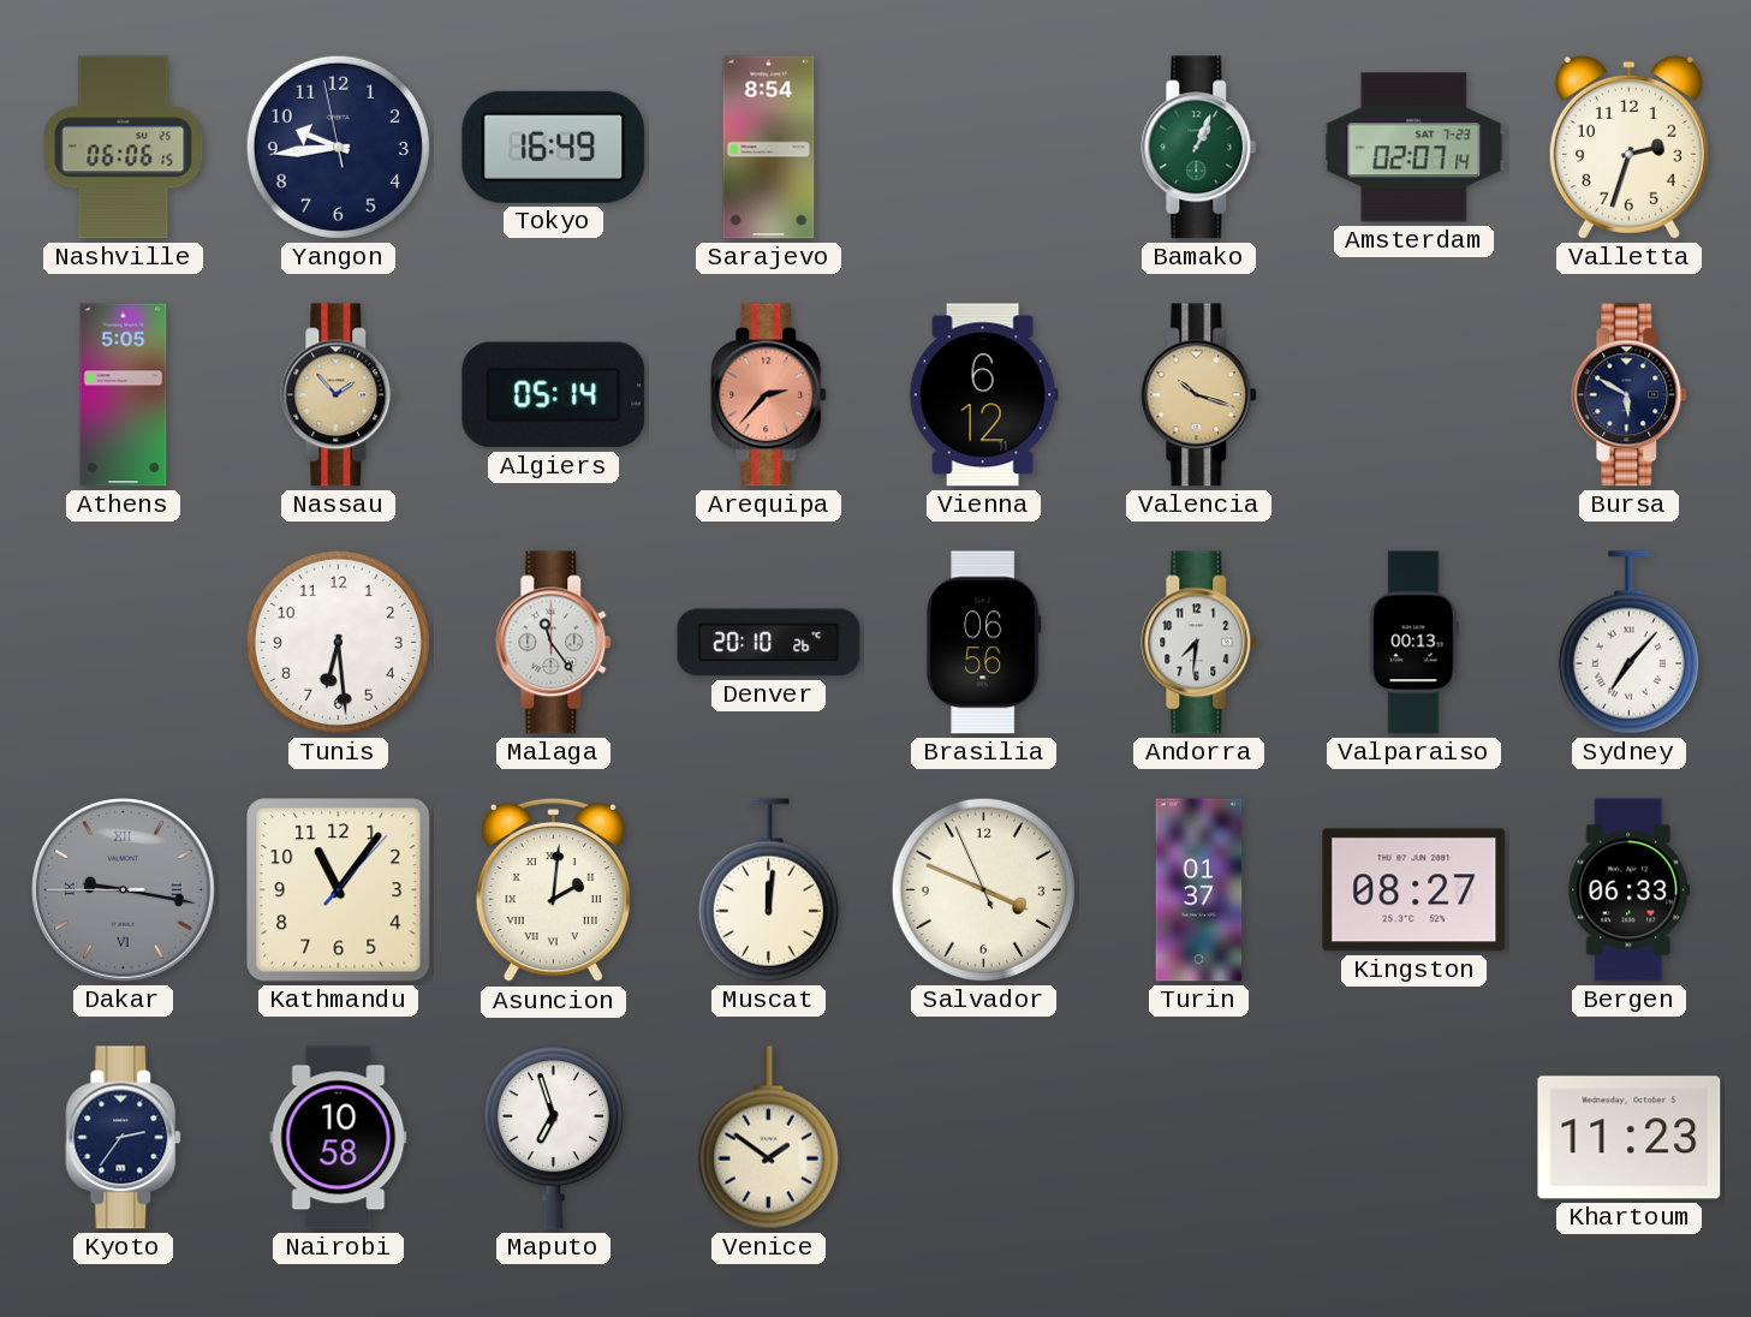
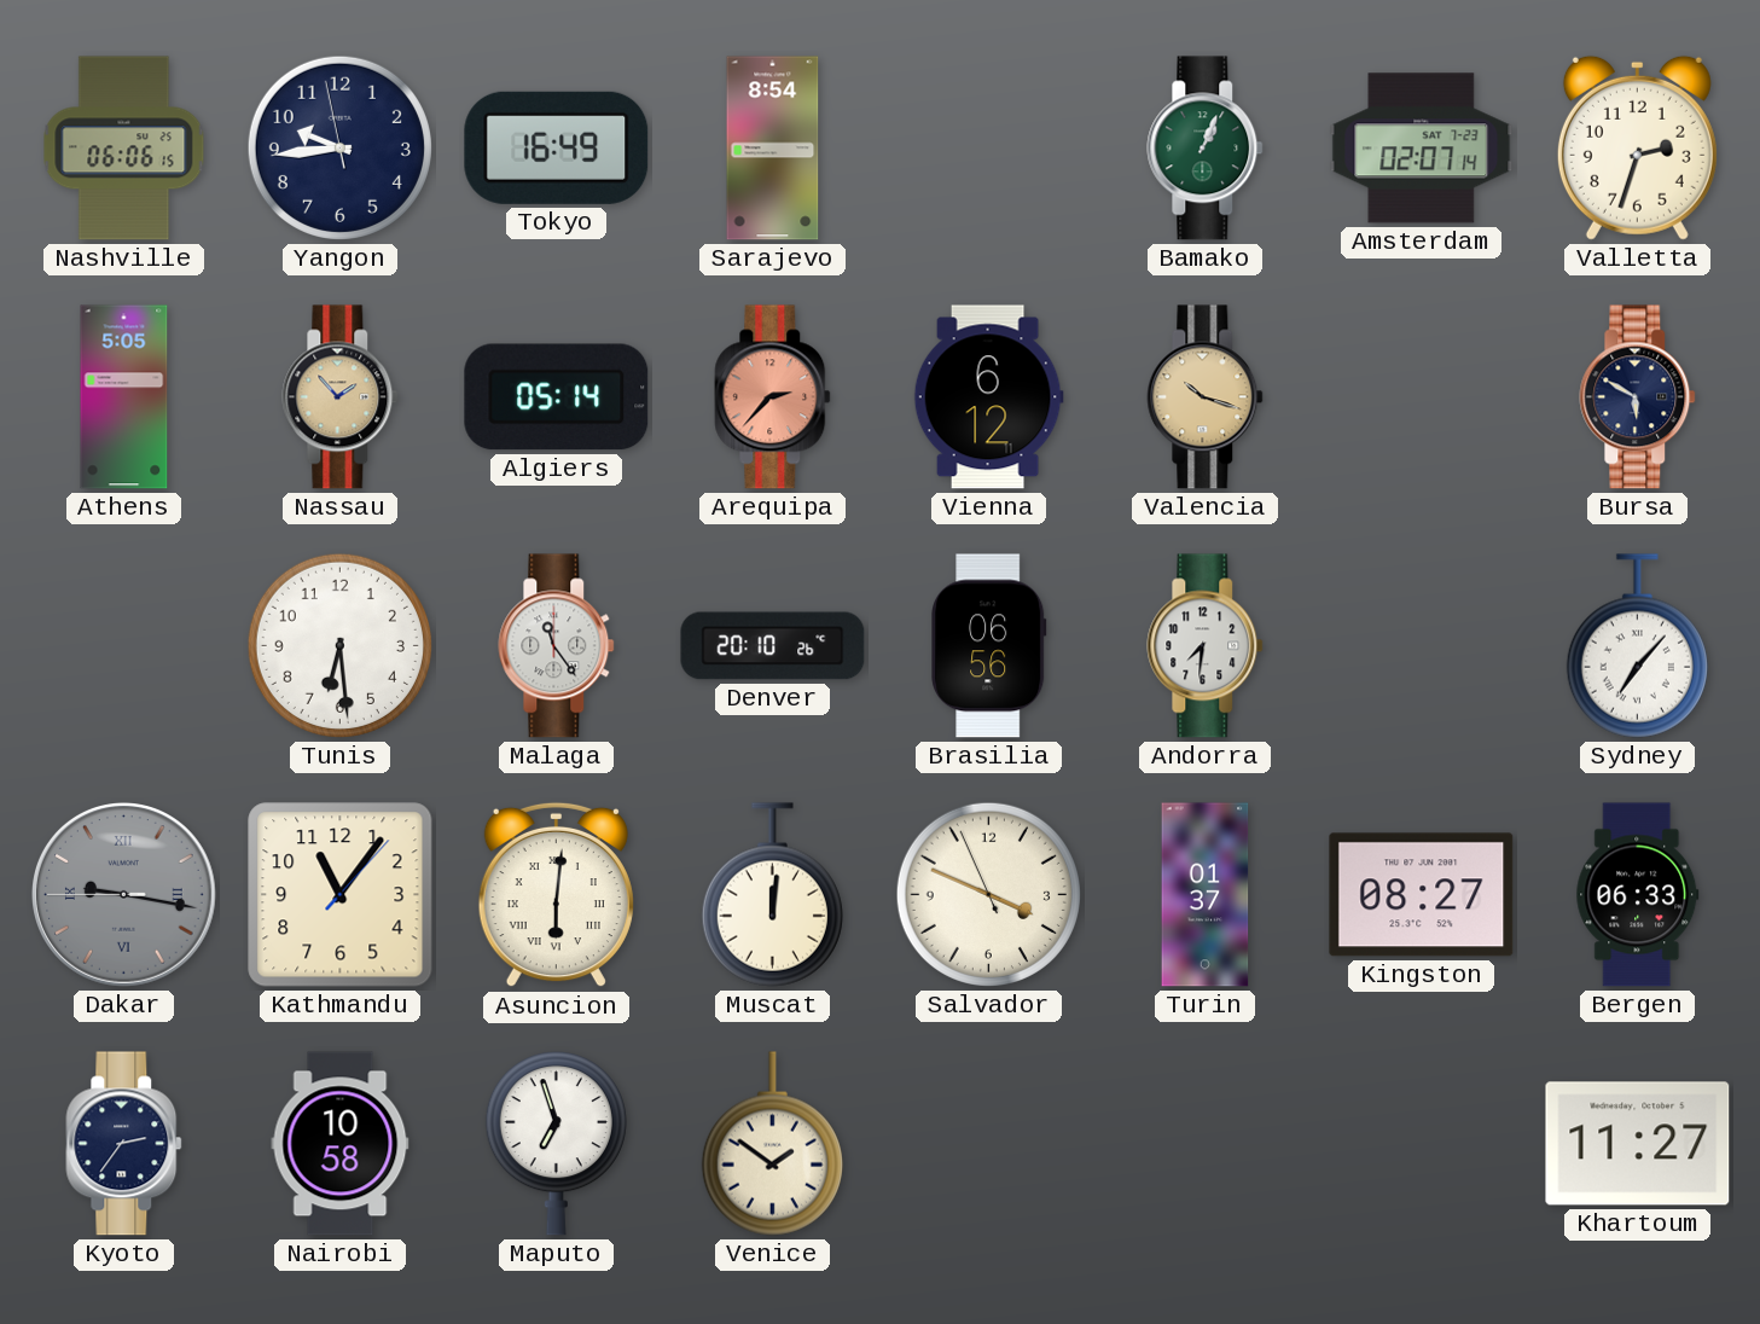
Valparaiso: 00:13 -> none
Asuncion: 2:01 -> 6:01
Khartoum: 11:23 -> 11:27
